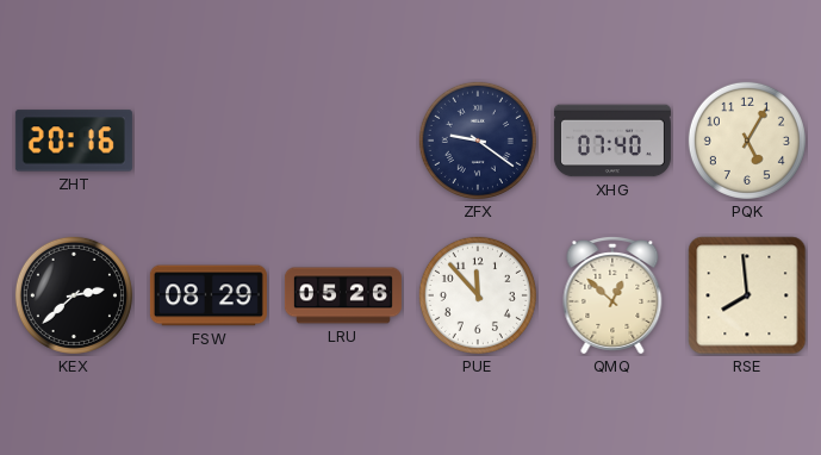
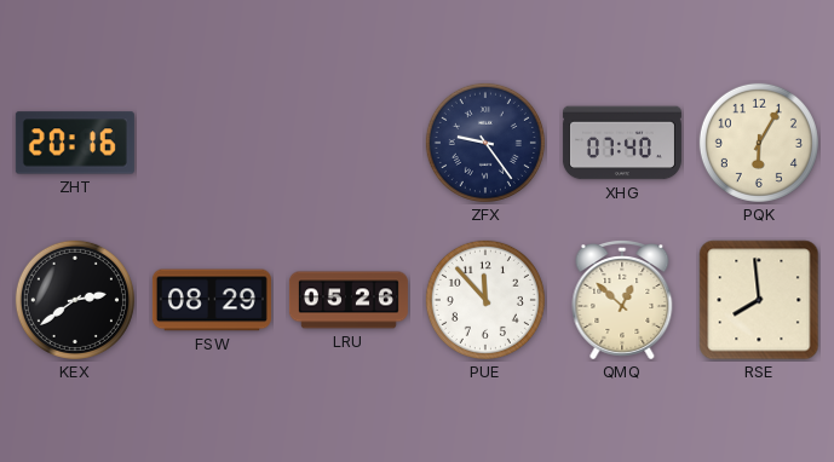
ZFX: 9:21 -> 9:24
PQK: 5:05 -> 6:05
KEX: 2:38 -> 2:39
